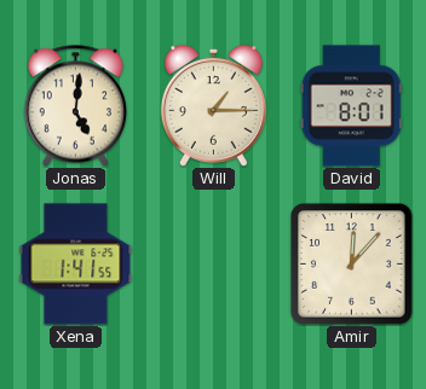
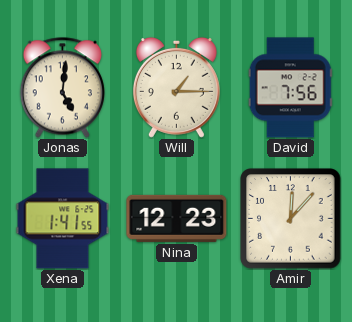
David: 8:01 -> 7:56
Nina: none -> 12:23
